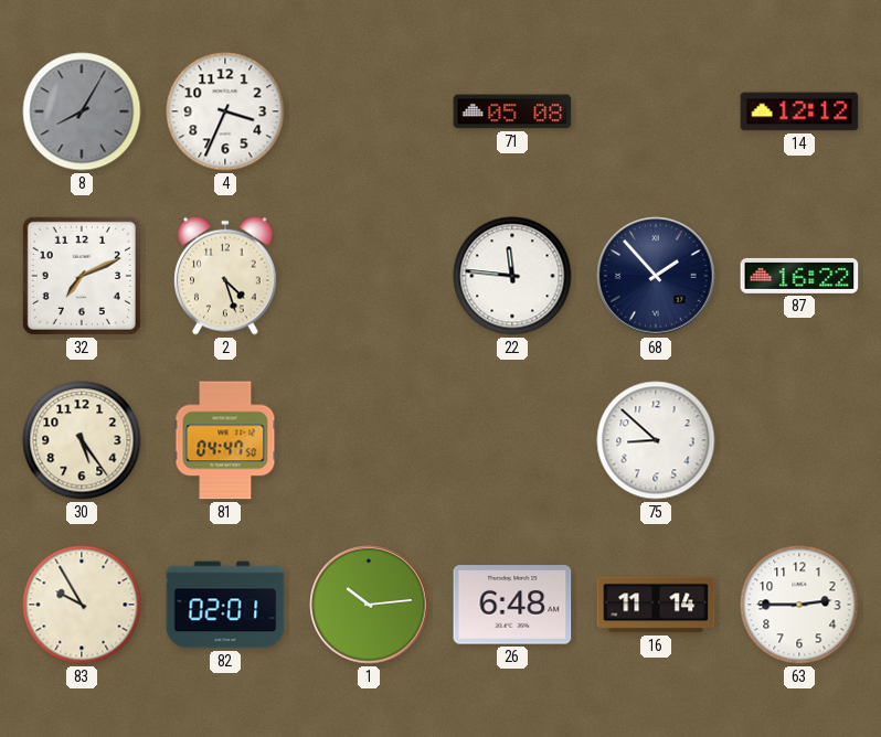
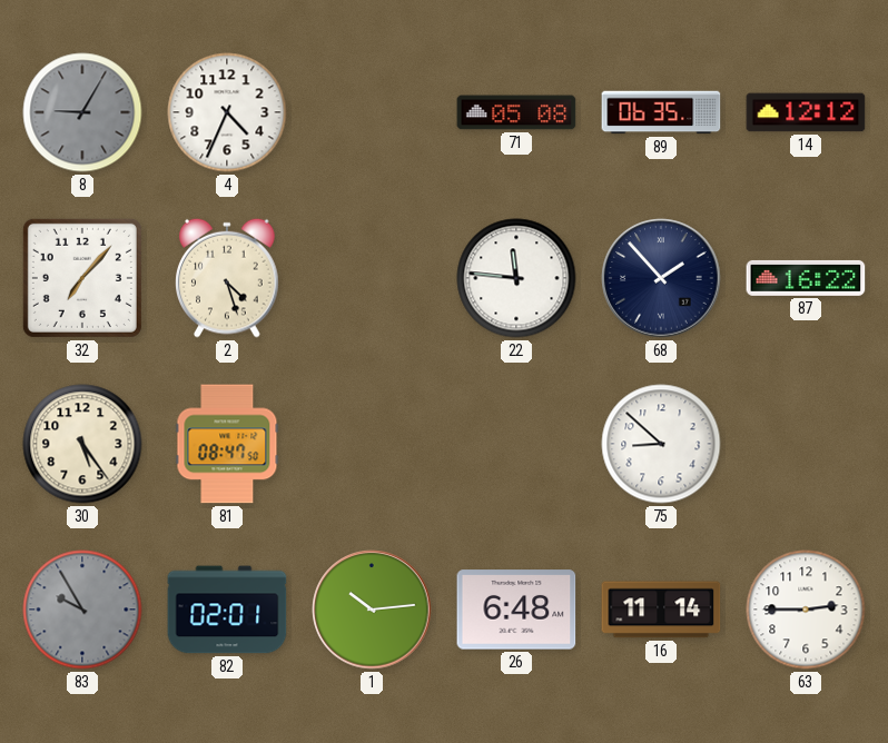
8: 8:05 -> 9:05
4: 3:34 -> 4:34
89: none -> 06:35
32: 7:11 -> 7:07
81: 04:47 -> 08:47
83 dial: cream -> grey
